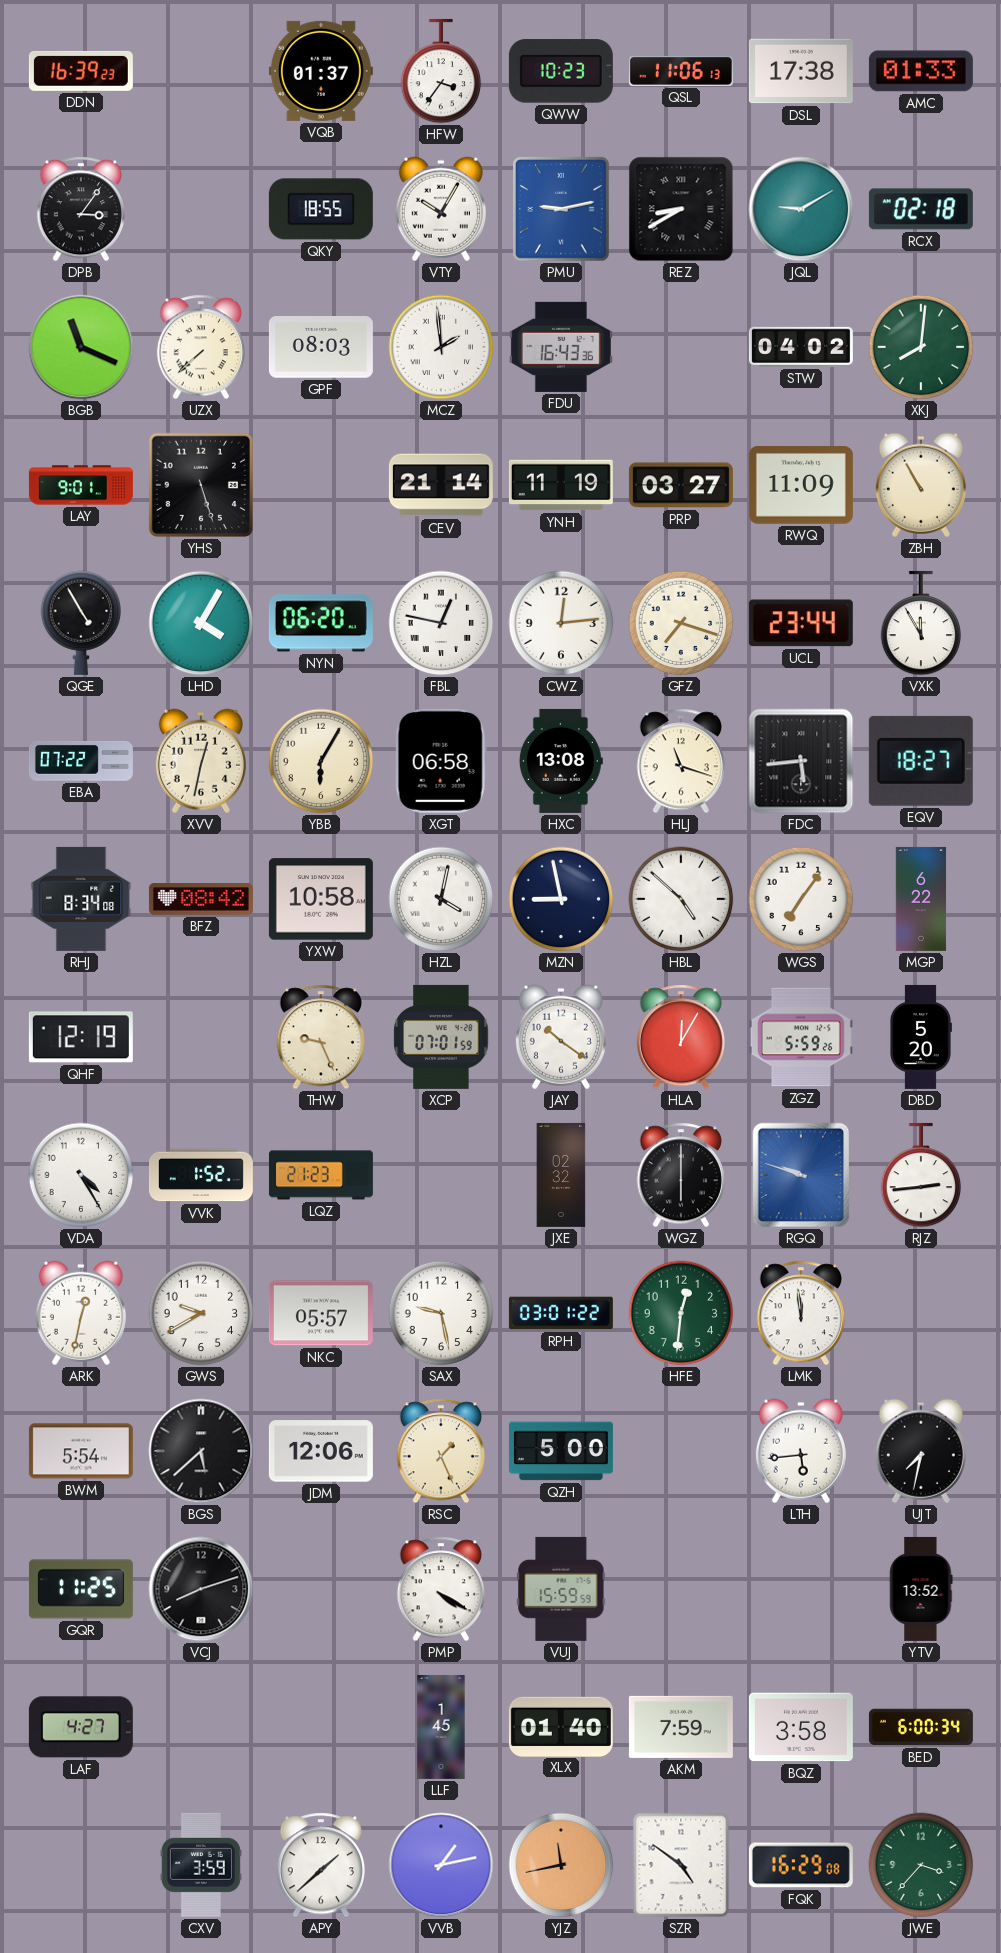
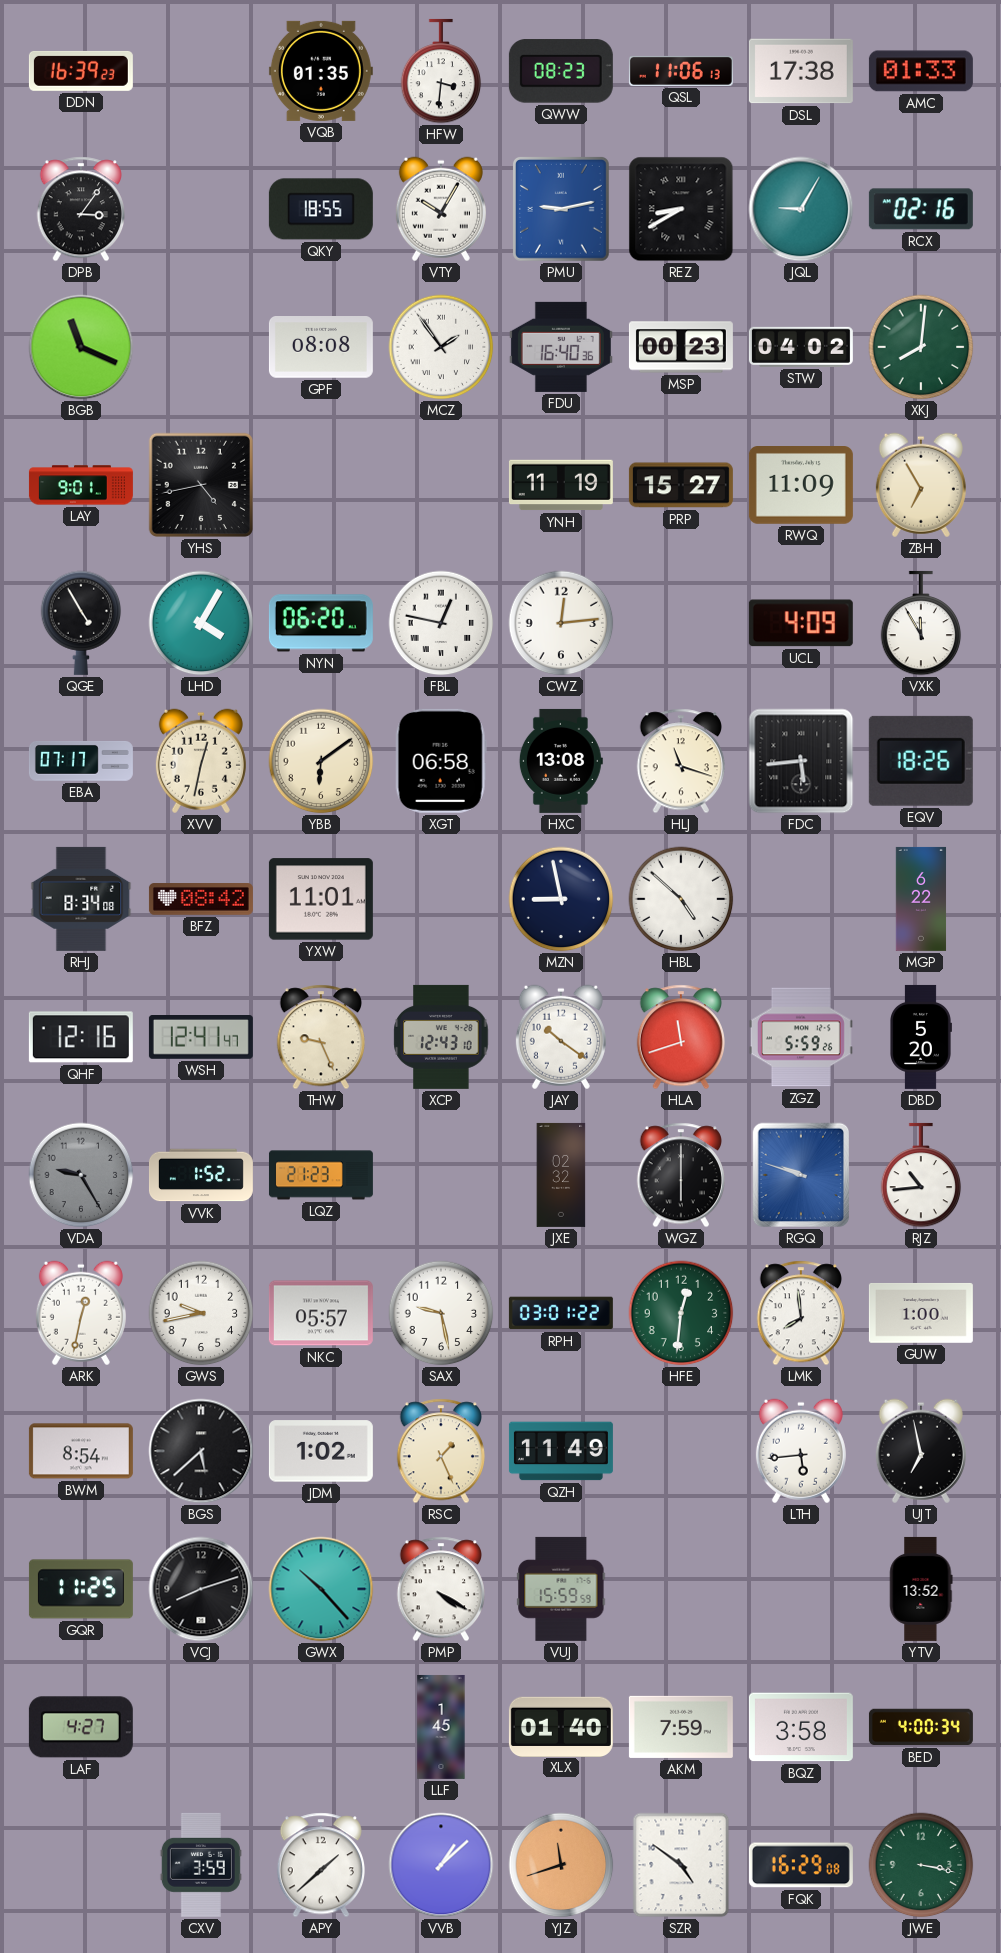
VQB: 01:37 -> 01:35
HFW: 3:36 -> 3:31
QWW: 10:23 -> 08:23
JQL: 9:10 -> 9:05
RCX: 02:18 -> 02:16
UZX: 7:38 -> none
GPF: 08:03 -> 08:08
MCZ: 1:59 -> 1:54
FDU: 16:43 -> 16:40
MSP: none -> 00:23
YHS: 5:27 -> 4:43
CEV: 21:14 -> none
PRP: 03:27 -> 15:27
ZBH: 10:55 -> 6:55
GFZ: 7:18 -> none
UCL: 23:44 -> 4:09
EBA: 07:22 -> 07:17
YBB: 6:05 -> 6:09
EQV: 18:27 -> 18:26
YXW: 10:58 -> 11:01
HZL: 4:02 -> none
WGS: 7:06 -> none
QHF: 12:19 -> 12:16
WSH: none -> 12:41
XCP: 07:01 -> 12:43
HLA: 12:05 -> 11:42
VDA: 4:25 -> 9:25
VDA dial: white -> grey
RJZ: 2:44 -> 10:44
GWS: 9:40 -> 9:43
LMK: 11:59 -> 7:59
GUW: none -> 1:00
BWM: 5:54 -> 8:54
JDM: 12:06 -> 1:02
QZH: 5:00 -> 11:49
UJT: 7:32 -> 6:58
GWX: none -> 10:23
BED: 6:00 -> 4:00
VVB: 1:13 -> 1:08
YJZ: 11:43 -> 11:42
JWE: 3:37 -> 3:17
